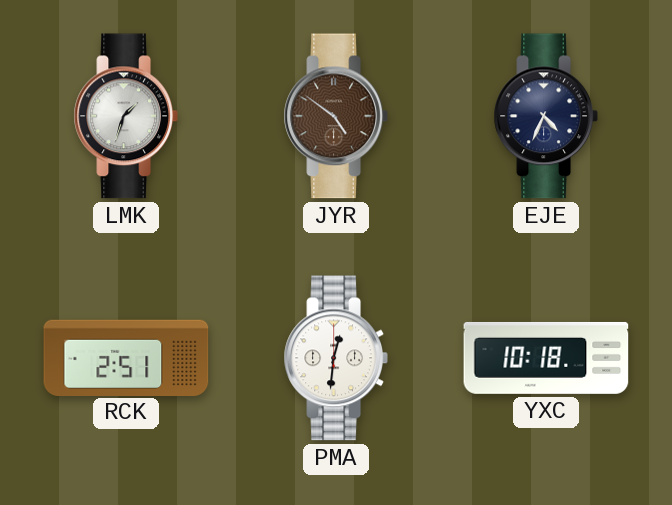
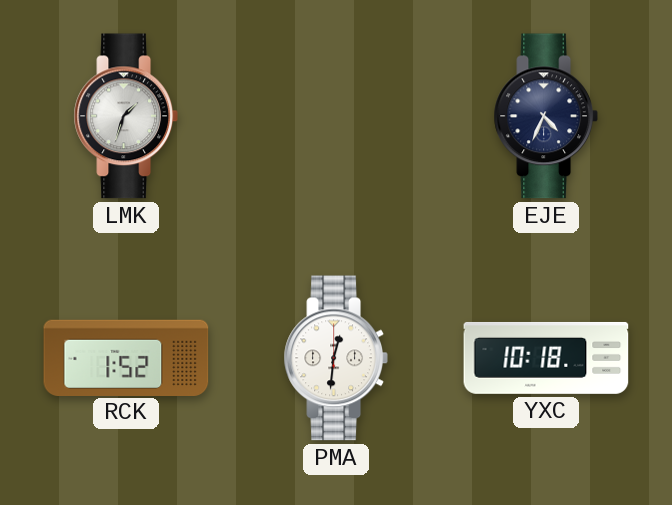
JYR: 4:51 -> none
RCK: 2:51 -> 1:52
